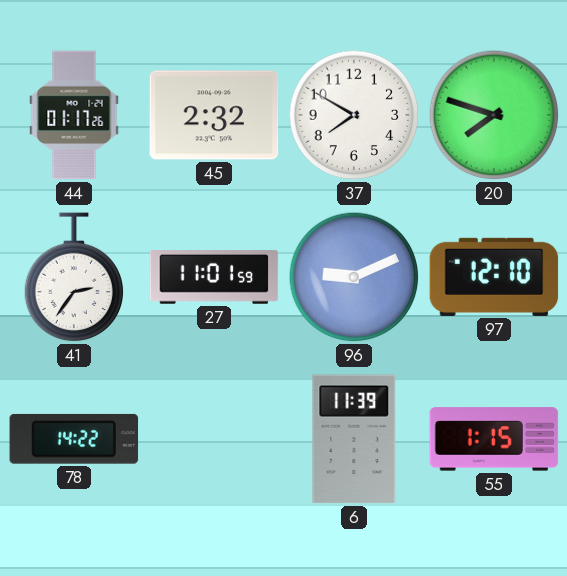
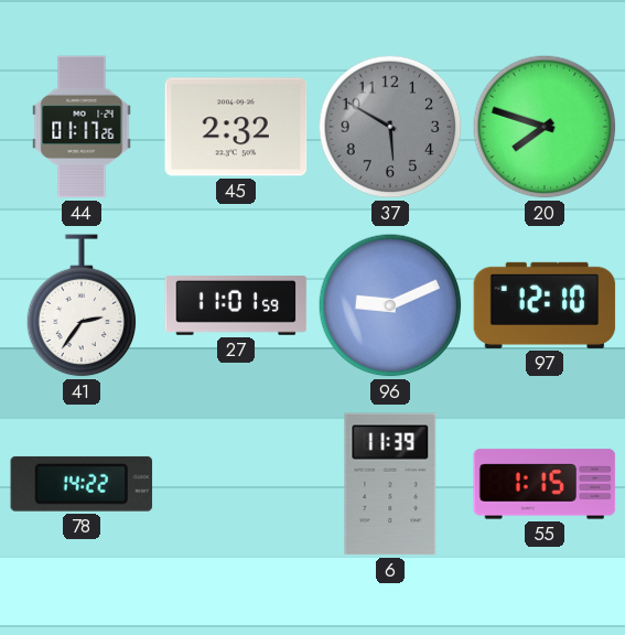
37: 7:50 -> 5:50
37 dial: white -> grey
